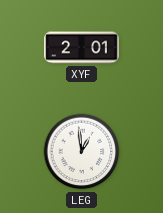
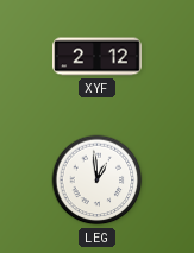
XYF: 2:01 -> 2:12
